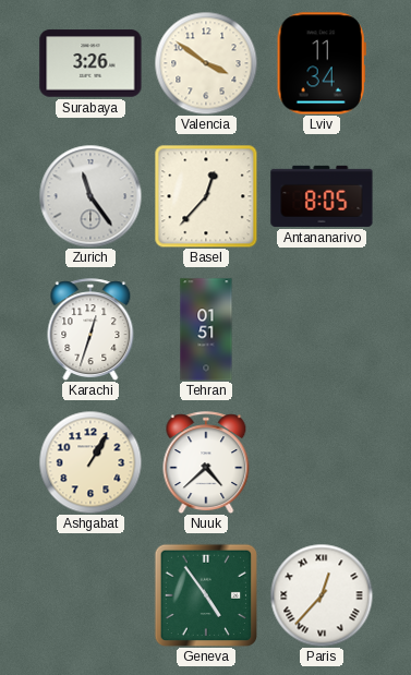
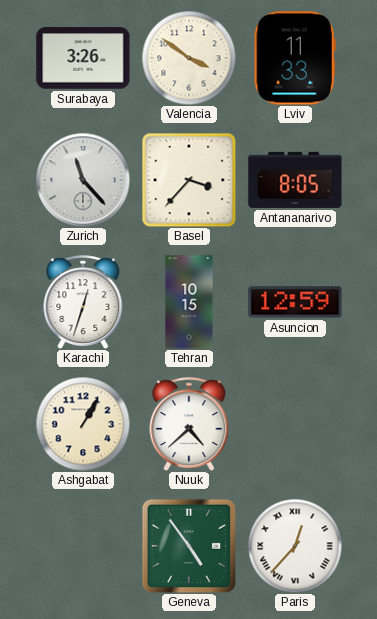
Lviv: 11:34 -> 11:33
Zurich: 11:24 -> 11:23
Basel: 12:37 -> 3:37
Tehran: 01:51 -> 10:15
Asuncion: none -> 12:59
